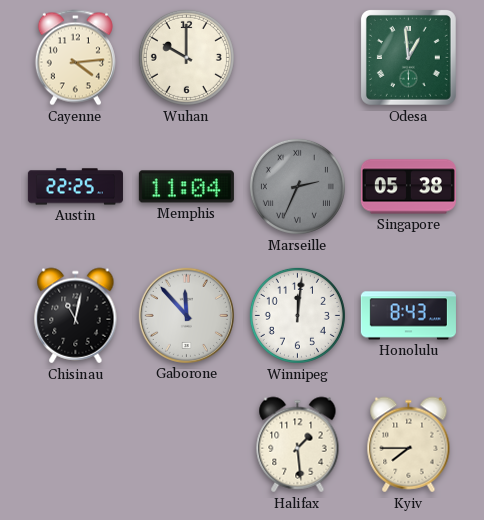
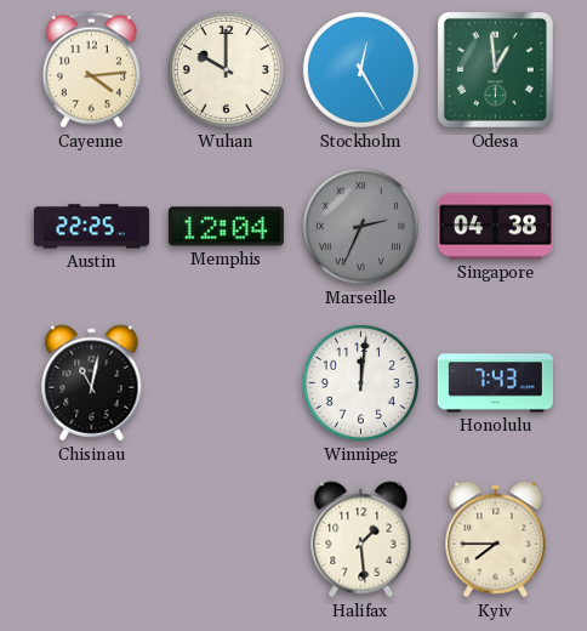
Stockholm: none -> 12:25
Memphis: 11:04 -> 12:04
Singapore: 05:38 -> 04:38
Gaborone: 11:53 -> none
Honolulu: 8:43 -> 7:43
